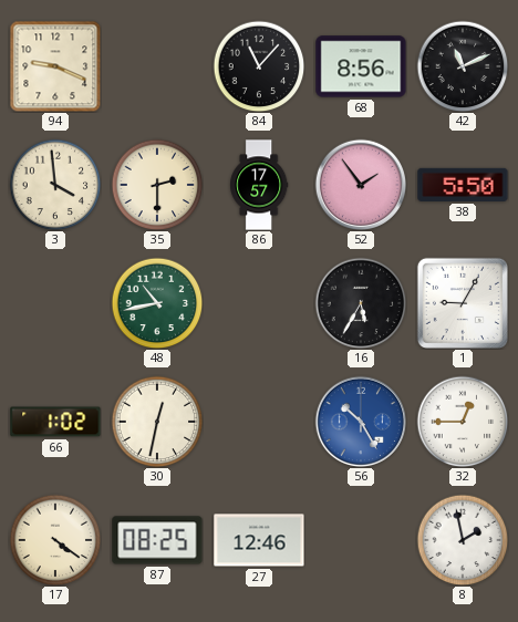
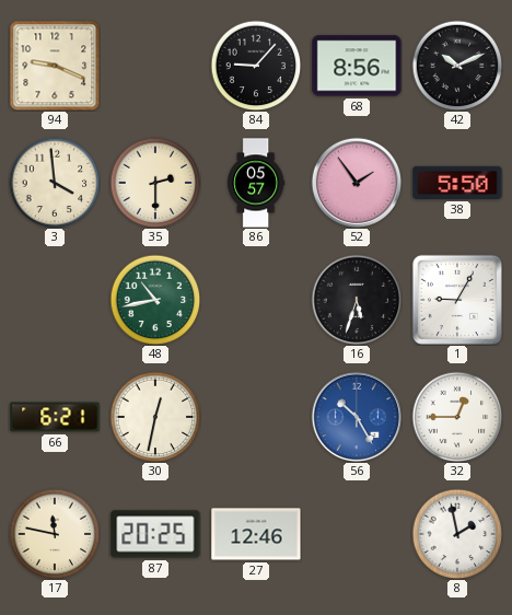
84: 11:07 -> 9:07
42: 11:11 -> 10:11
86: 17:57 -> 05:57
16: 5:35 -> 5:33
66: 1:02 -> 6:21
17: 4:21 -> 11:47
87: 08:25 -> 20:25
